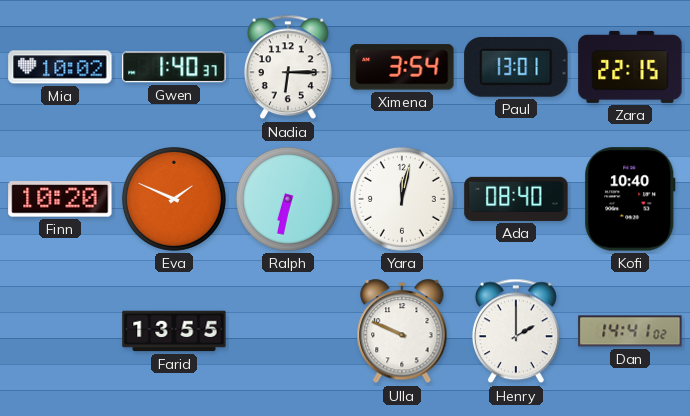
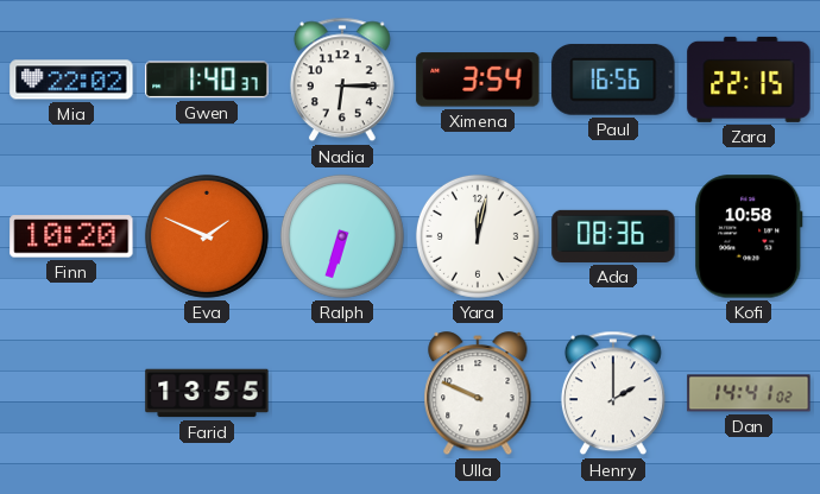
Mia: 10:02 -> 22:02
Paul: 13:01 -> 16:56
Ralph: 6:32 -> 6:33
Ada: 08:40 -> 08:36
Kofi: 10:40 -> 10:58
